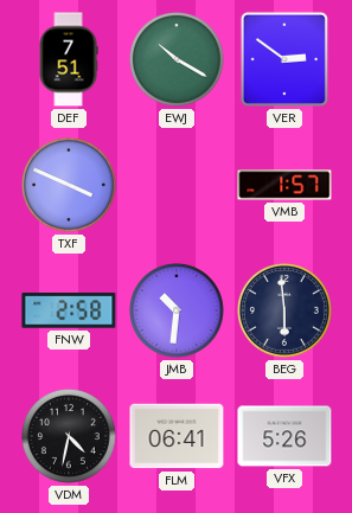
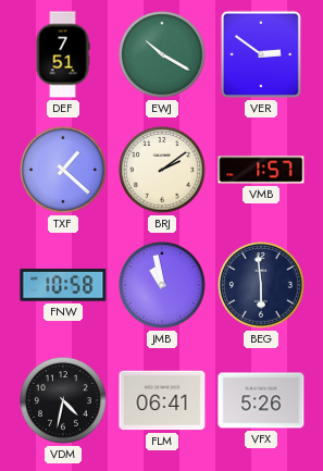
TXF: 3:49 -> 1:22
BRJ: none -> 2:09
FNW: 2:58 -> 10:58
JMB: 10:31 -> 10:58
